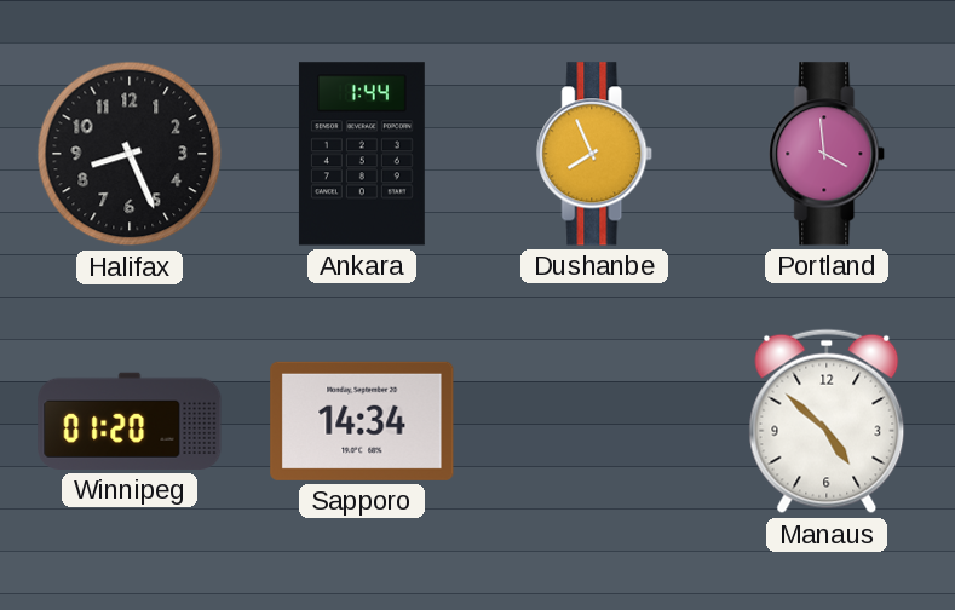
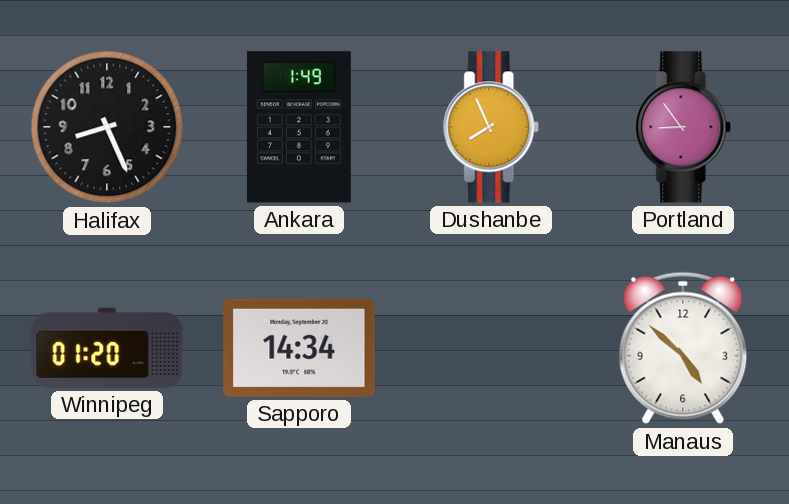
Ankara: 1:44 -> 1:49
Portland: 3:59 -> 8:54
